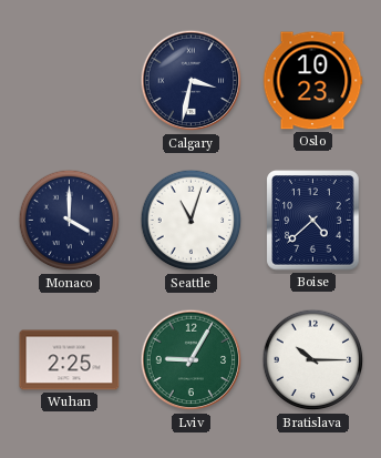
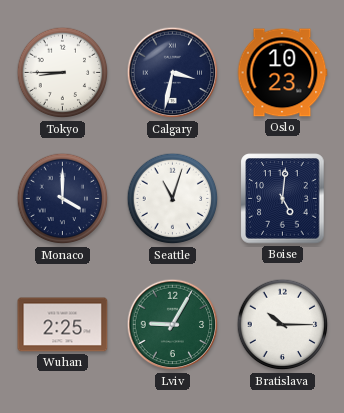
Tokyo: none -> 8:45
Boise: 4:38 -> 5:01
